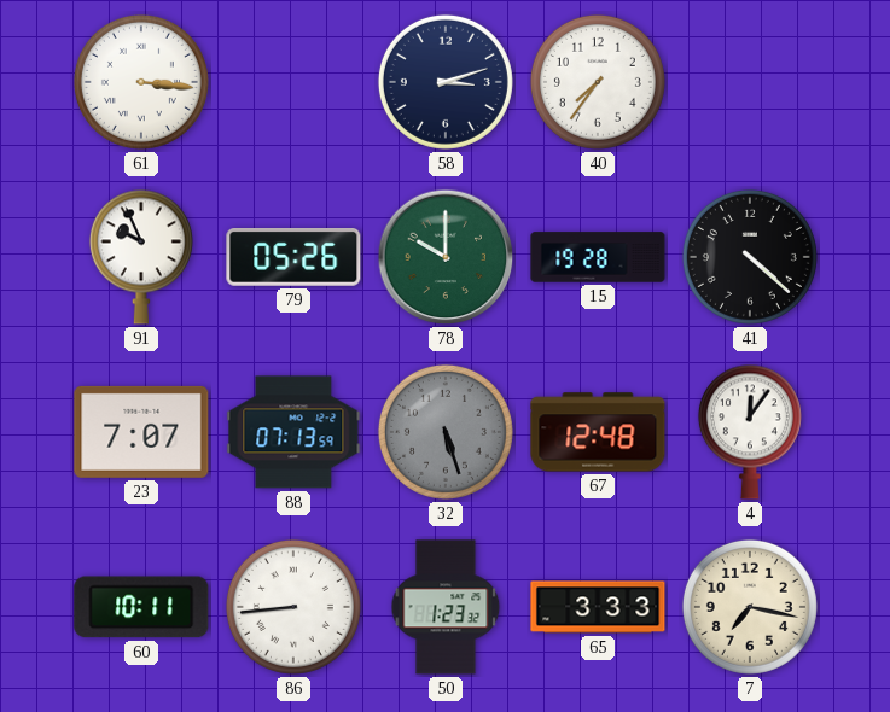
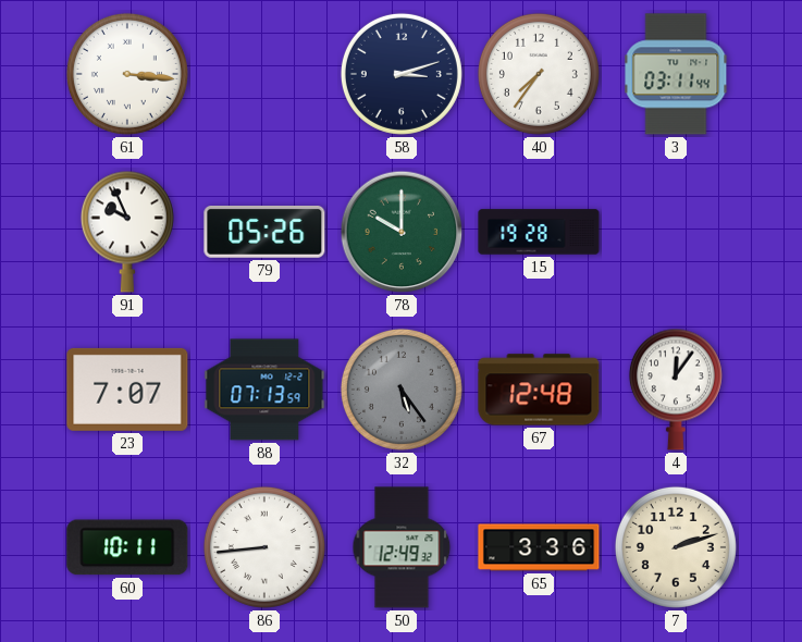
3: none -> 03:11
41: 4:22 -> none
32: 5:27 -> 5:24
50: 1:23 -> 12:49
65: 3:33 -> 3:36
7: 7:17 -> 2:12
